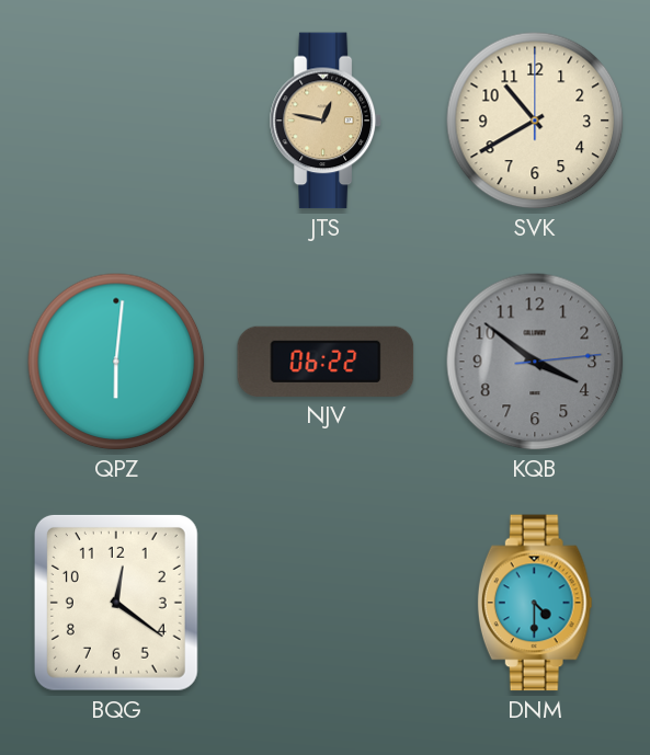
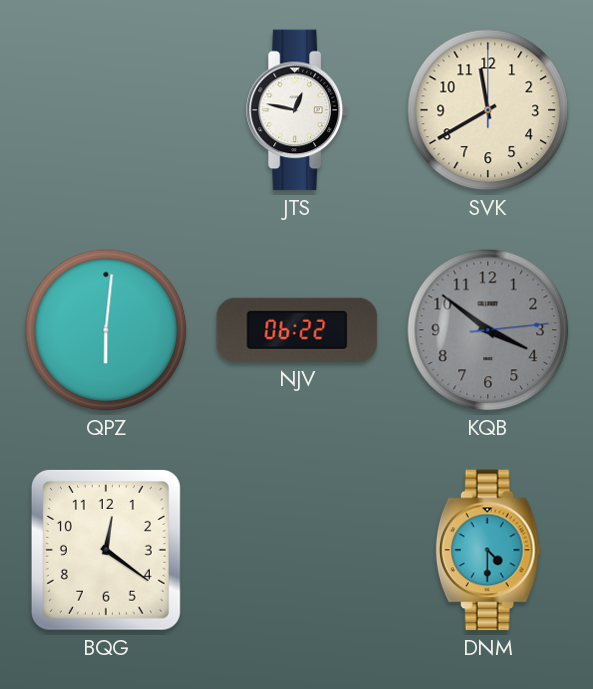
JTS dial: champagne -> white
SVK: 10:40 -> 11:40
